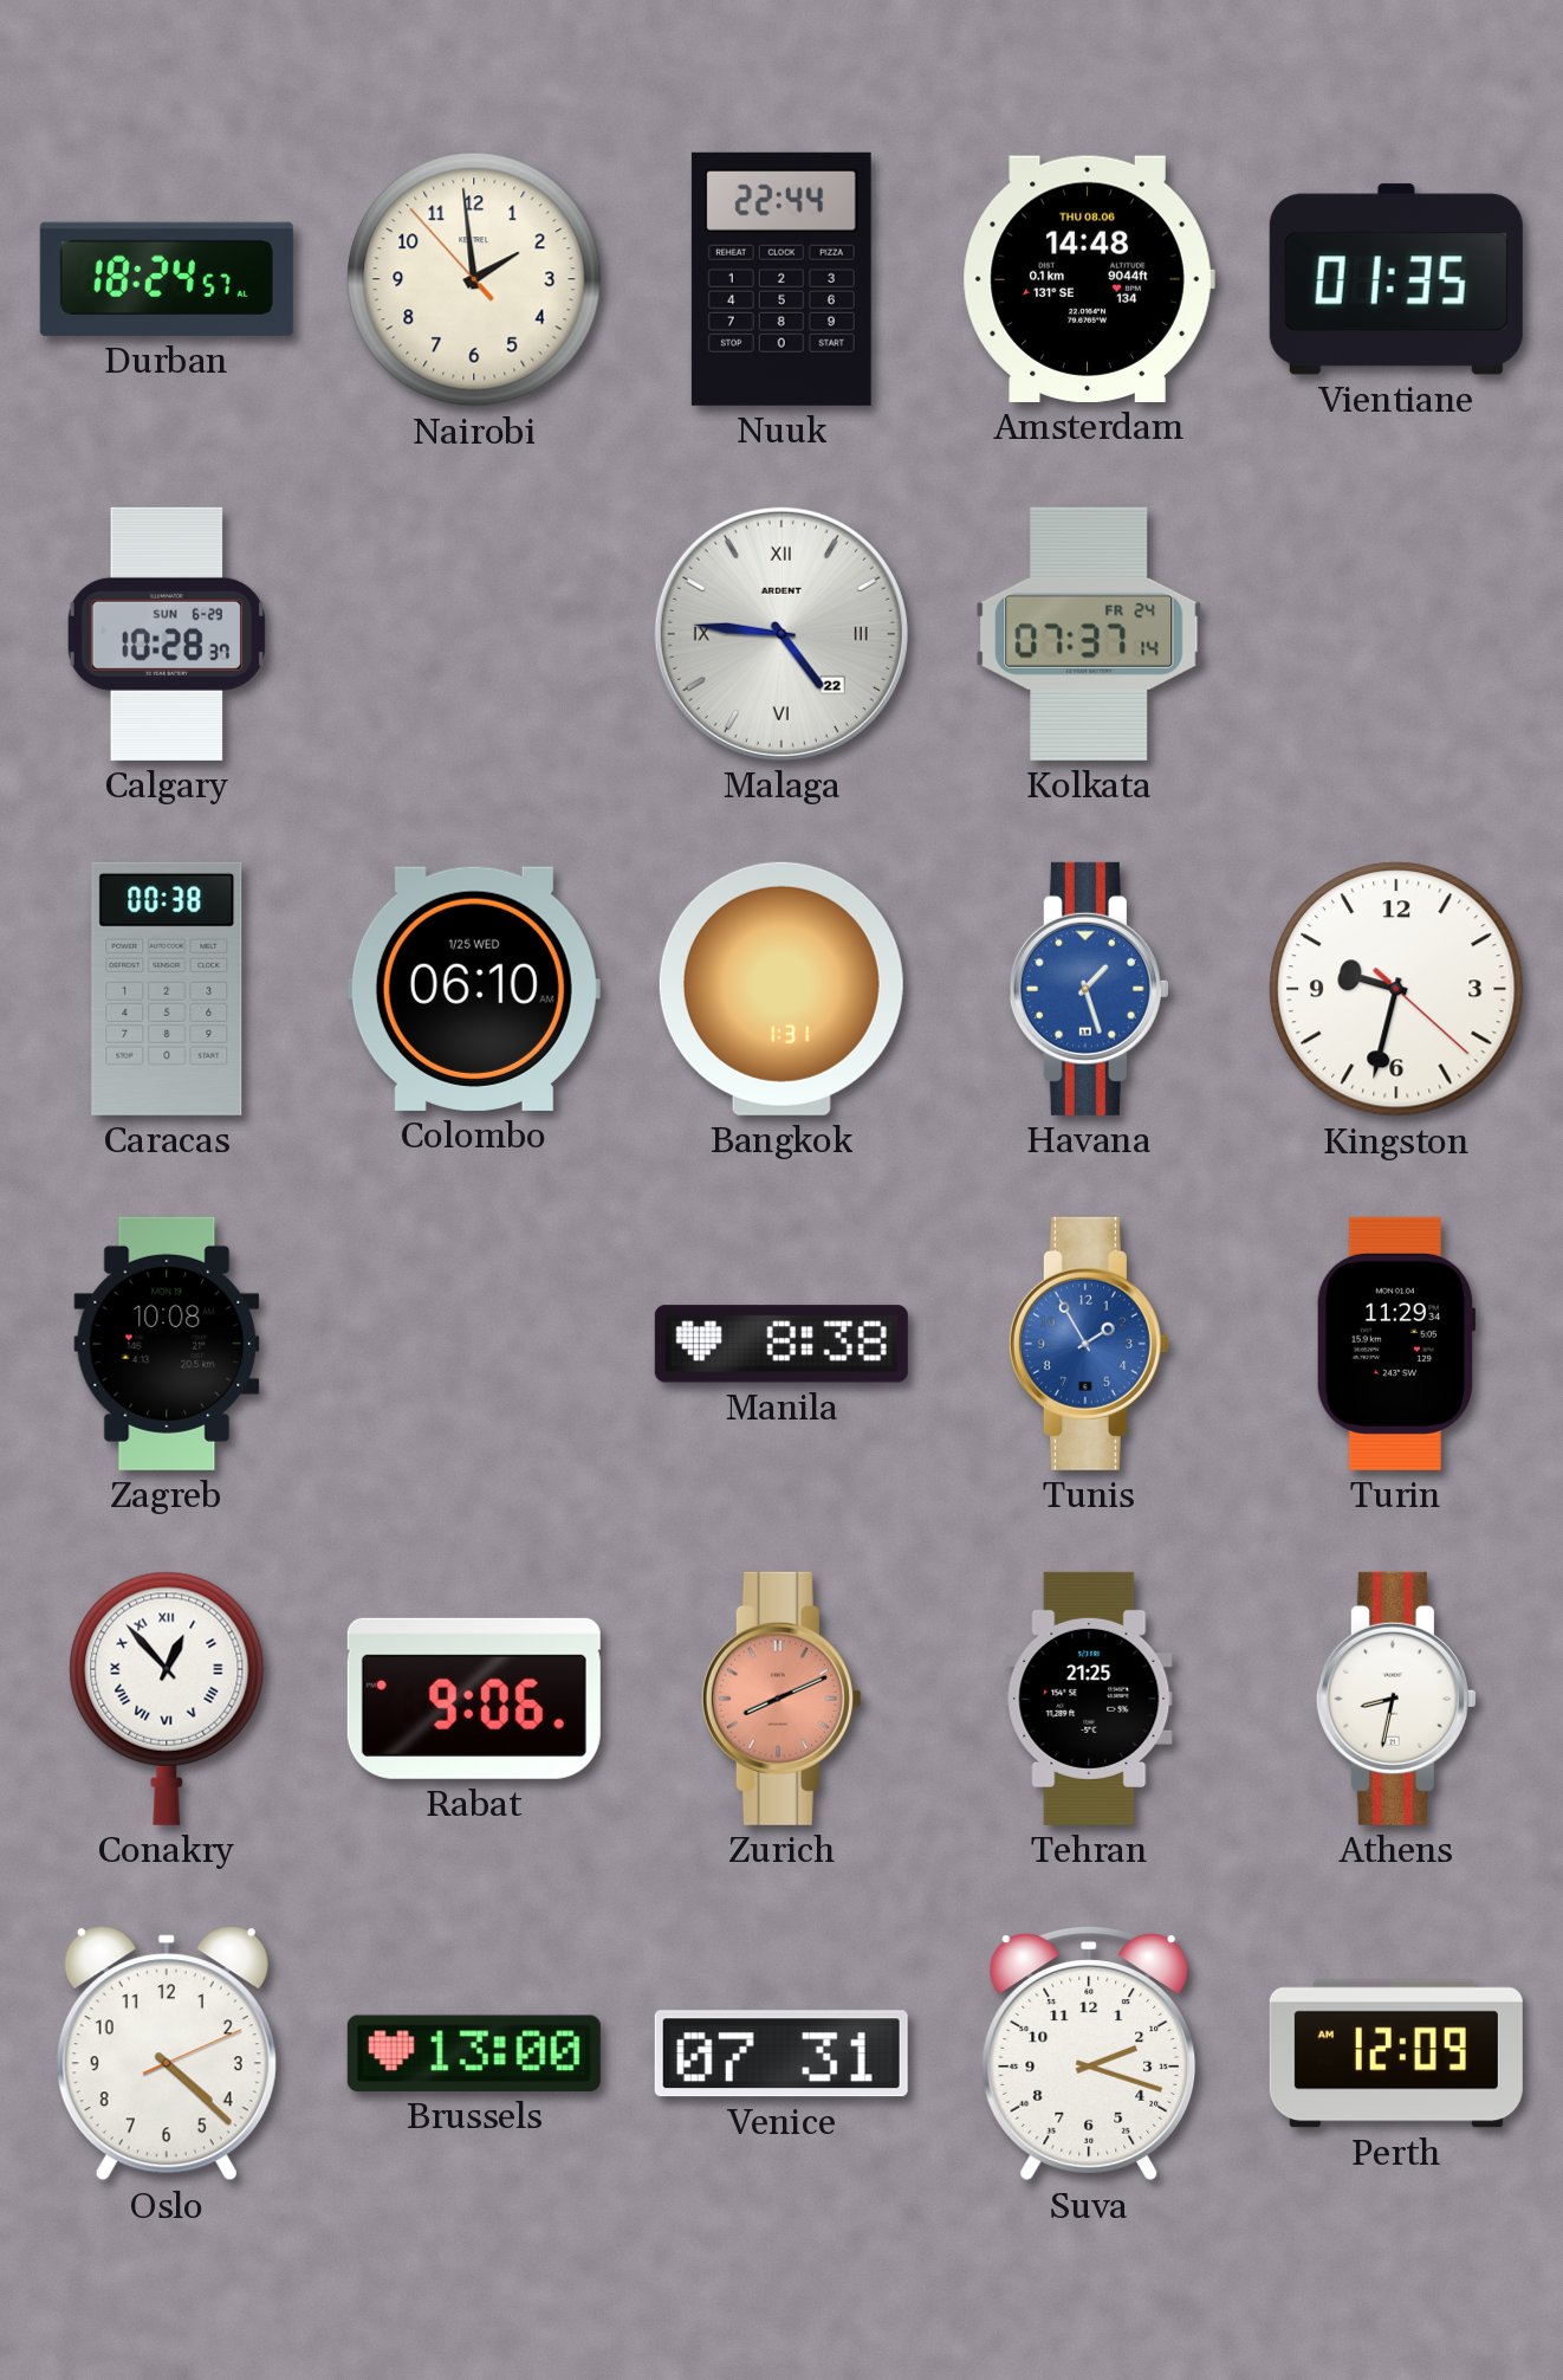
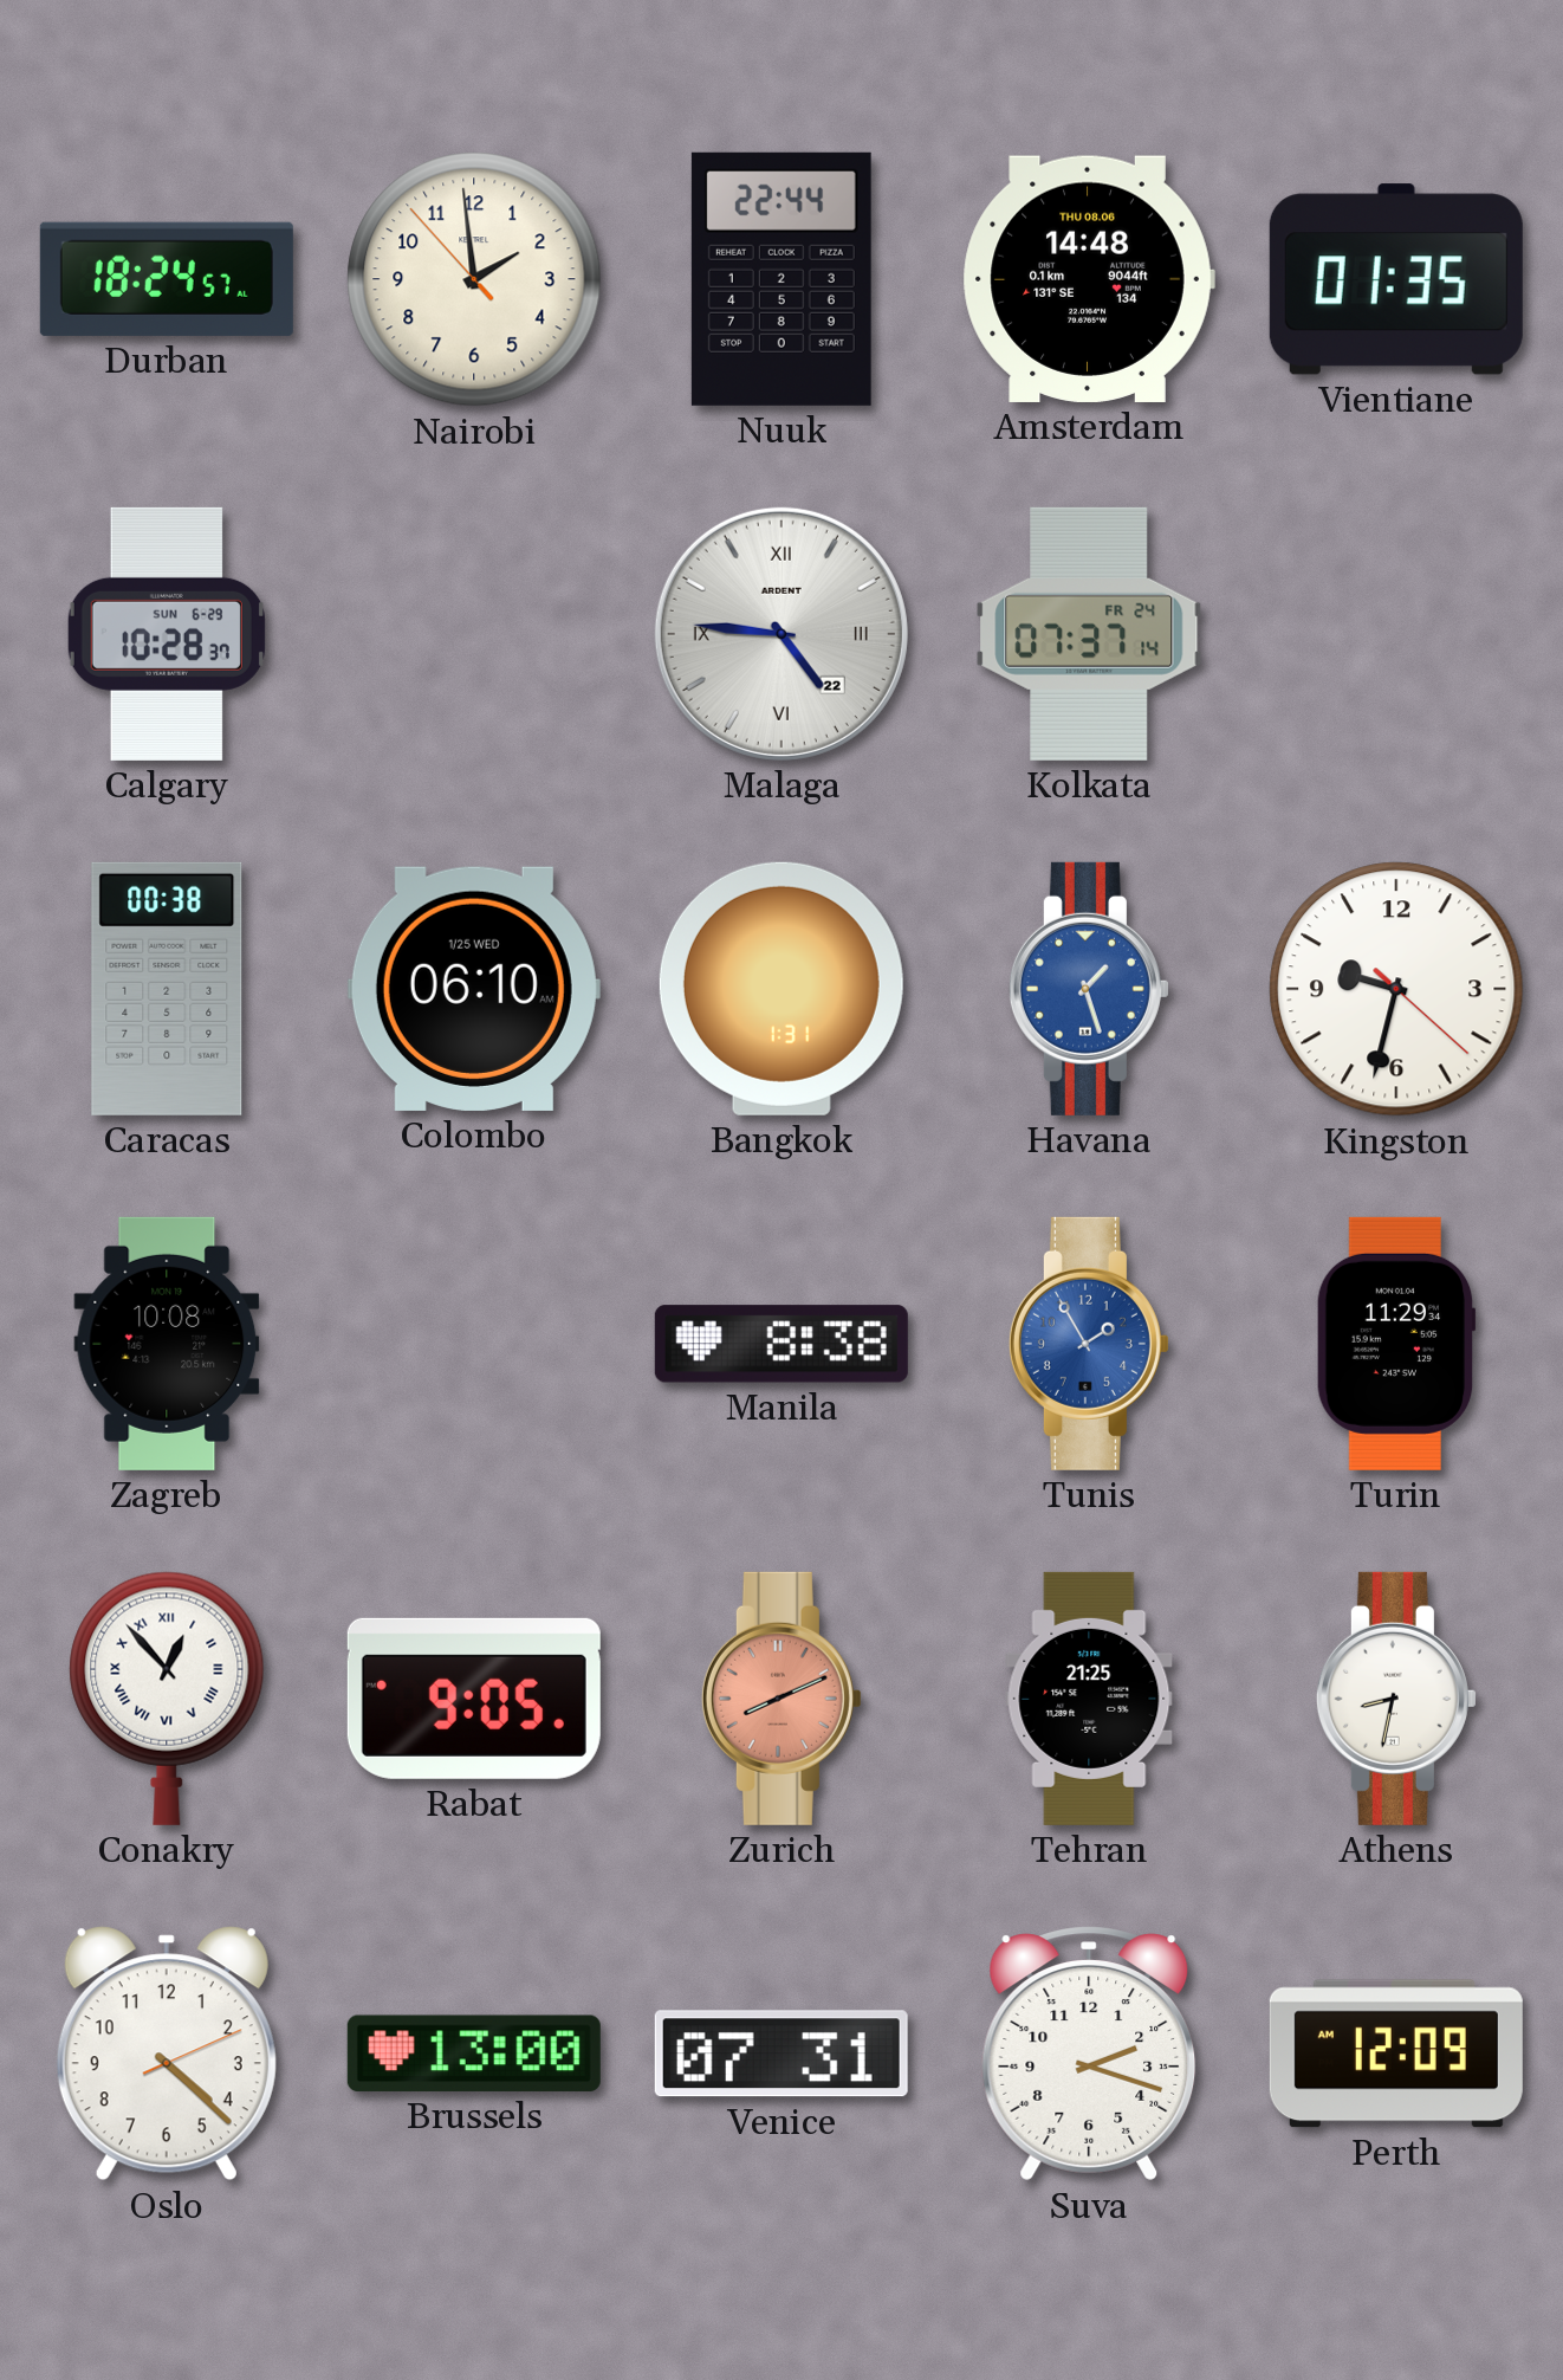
Rabat: 9:06 -> 9:05
